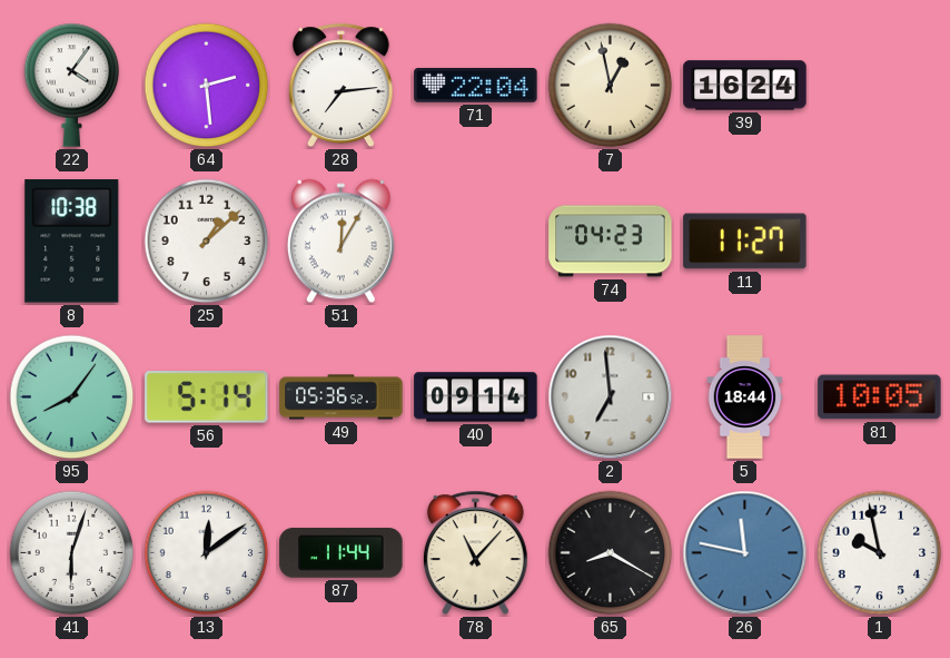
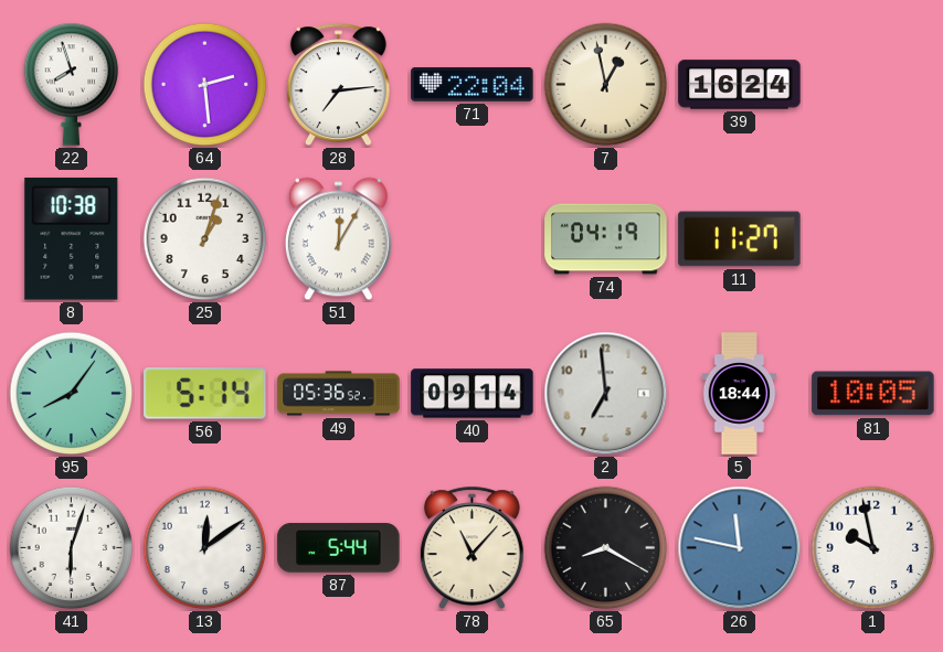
22: 4:06 -> 7:57
25: 1:08 -> 1:03
74: 04:23 -> 04:19
87: 11:44 -> 5:44
